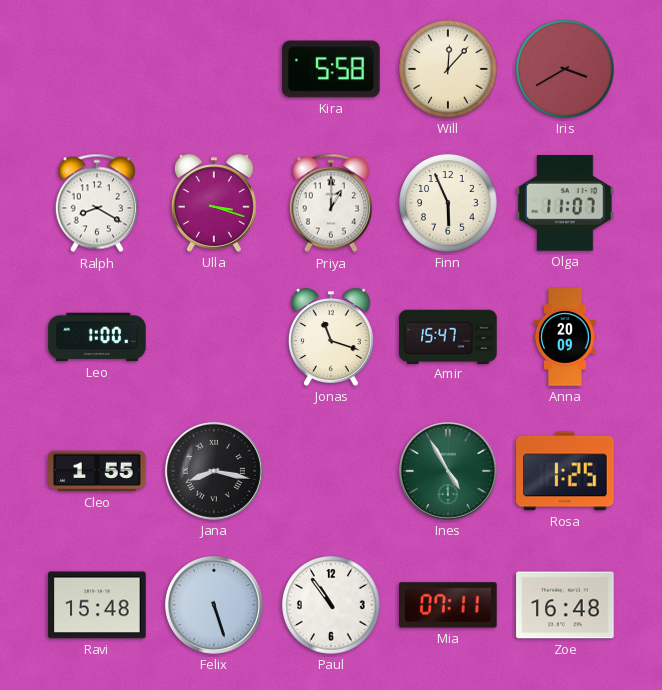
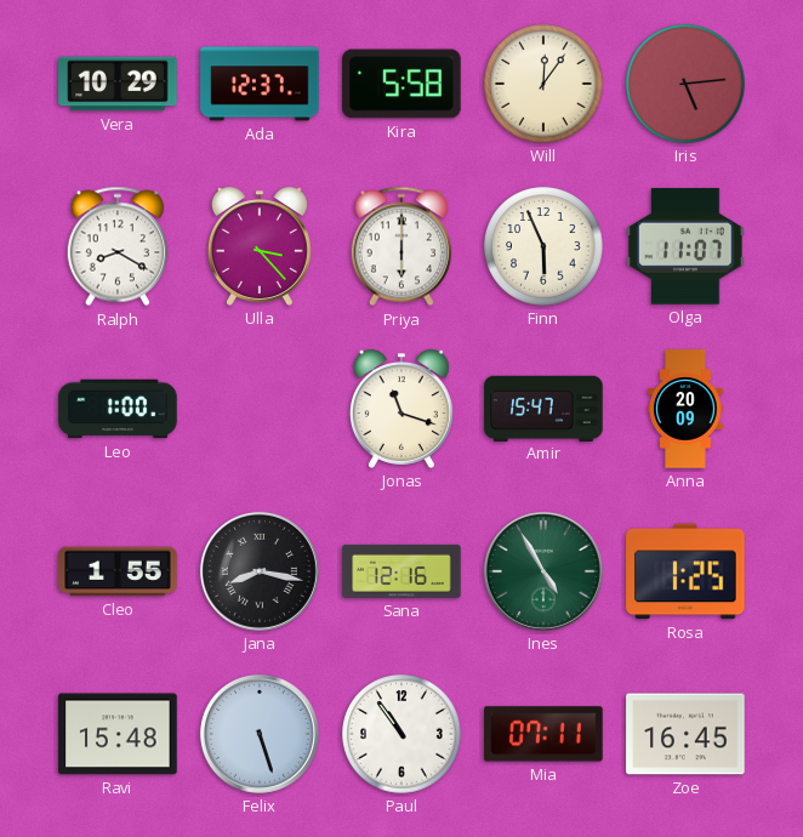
Vera: none -> 10:29
Ada: none -> 12:37
Will: 12:07 -> 12:06
Iris: 3:40 -> 5:14
Ulla: 3:18 -> 3:23
Priya: 1:00 -> 6:00
Sana: none -> 12:16
Zoe: 16:48 -> 16:45
